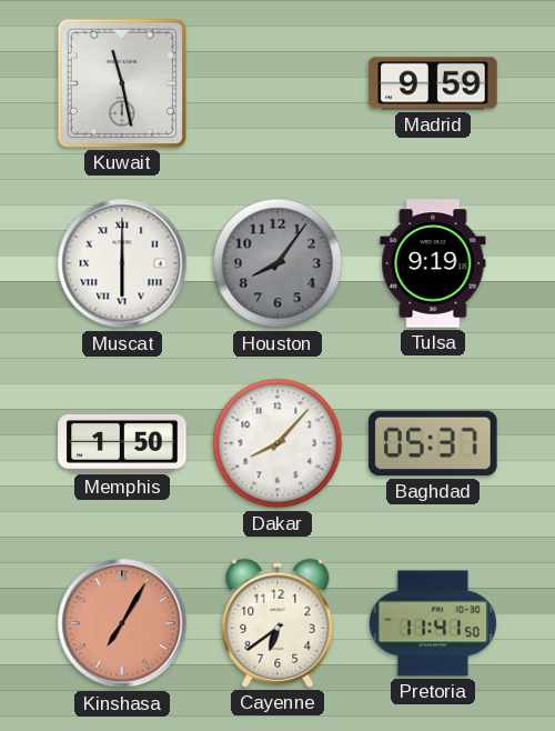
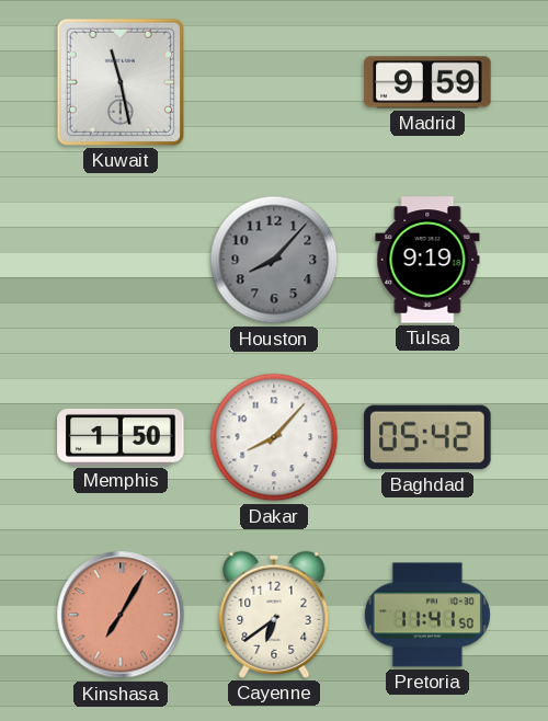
Muscat: 6:00 -> none
Houston: 8:06 -> 8:07
Baghdad: 05:37 -> 05:42
